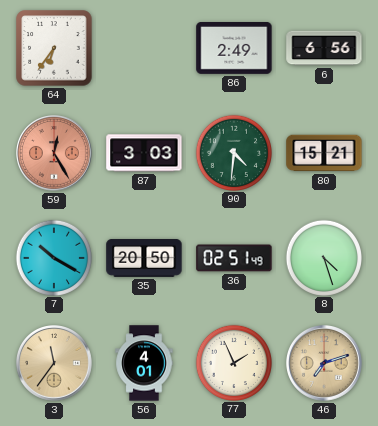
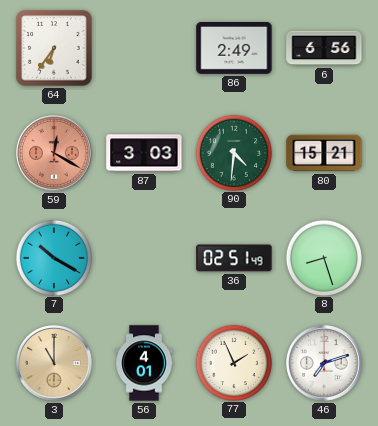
59: 12:25 -> 12:20
35: 20:50 -> none
8: 4:27 -> 8:27
3: 11:36 -> 11:00
46 dial: champagne -> white
